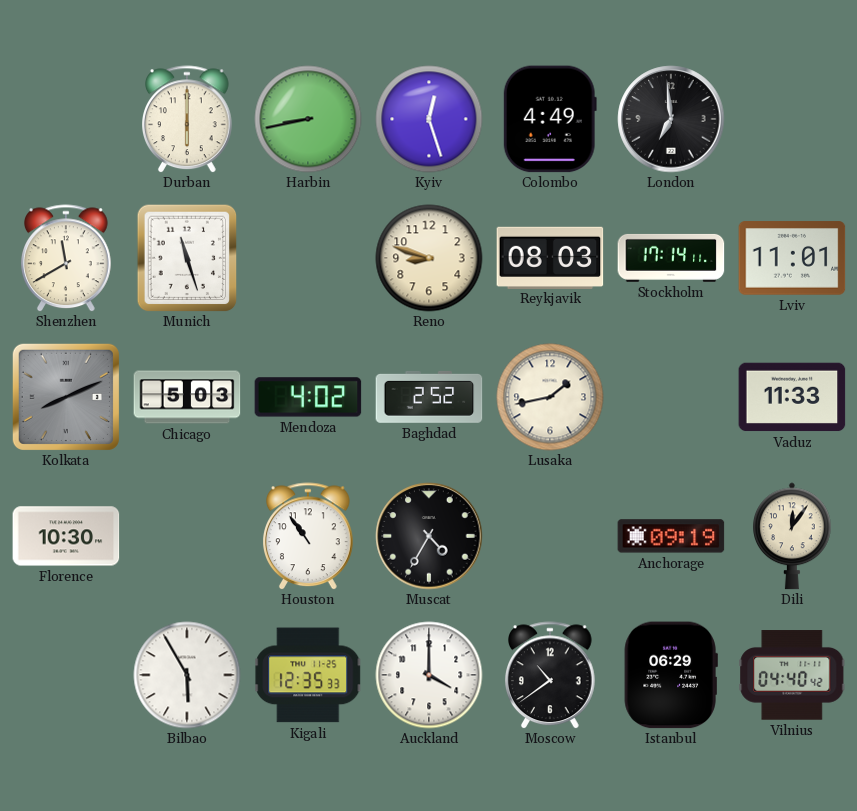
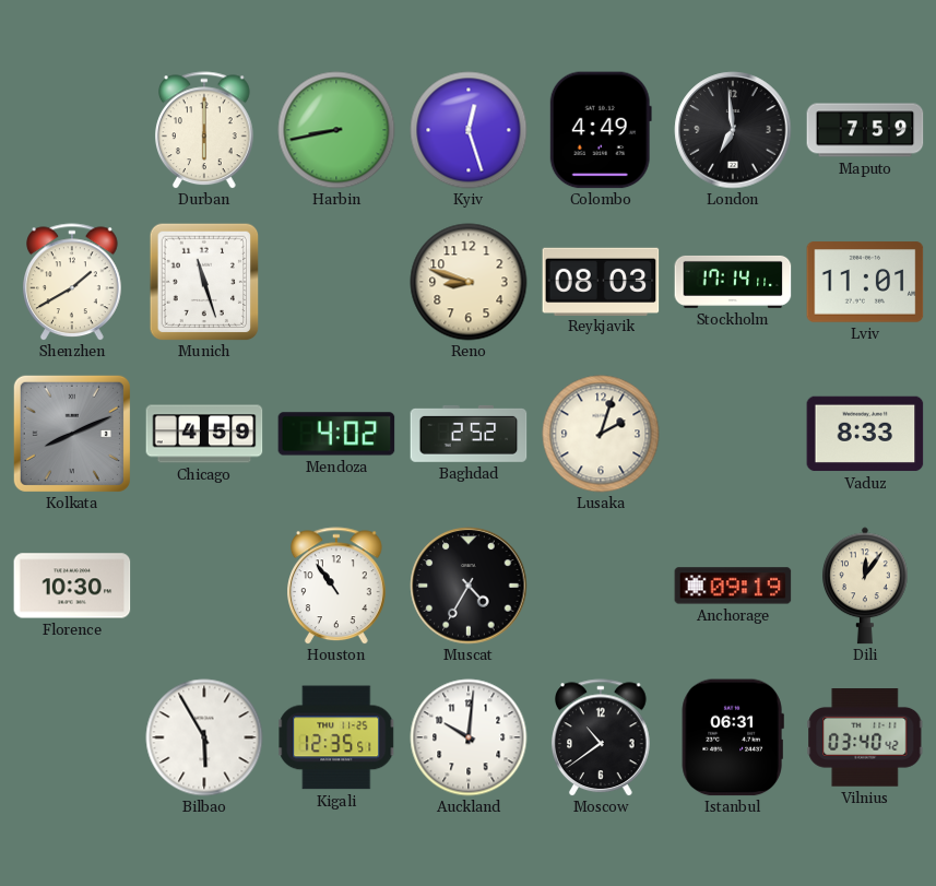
Maputo: none -> 7:59
Shenzhen: 11:40 -> 1:40
Chicago: 5:03 -> 4:59
Lusaka: 1:43 -> 2:03
Vaduz: 11:33 -> 8:33
Kigali: 12:35:33 -> 12:35:51
Auckland: 4:00 -> 10:01
Istanbul: 06:29 -> 06:31
Vilnius: 04:40 -> 03:40
